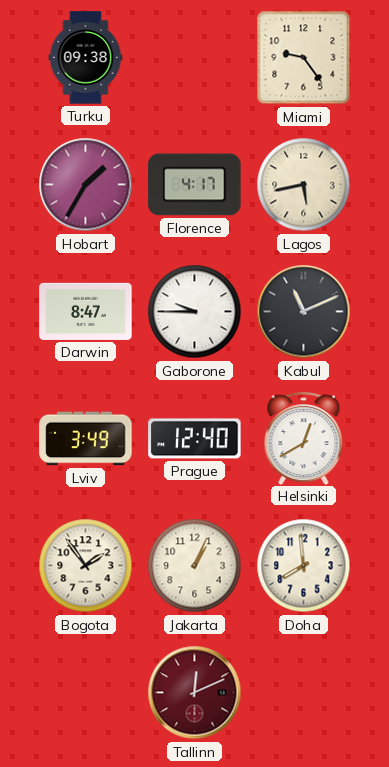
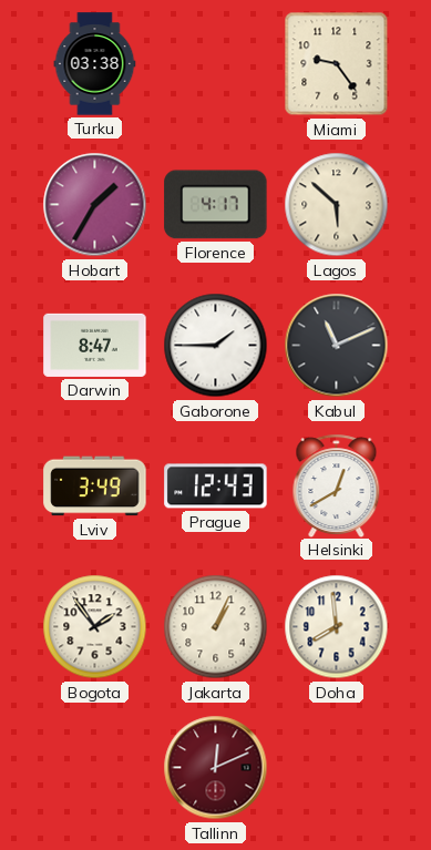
Turku: 09:38 -> 03:38
Lagos: 5:43 -> 5:52
Gaborone: 9:45 -> 1:45
Prague: 12:40 -> 12:43
